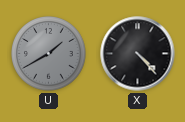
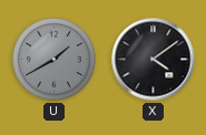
X: 4:23 -> 4:09
